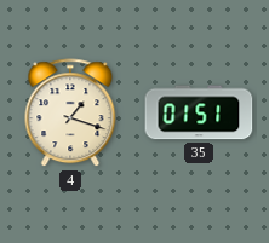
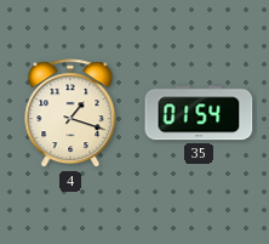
35: 01:51 -> 01:54
